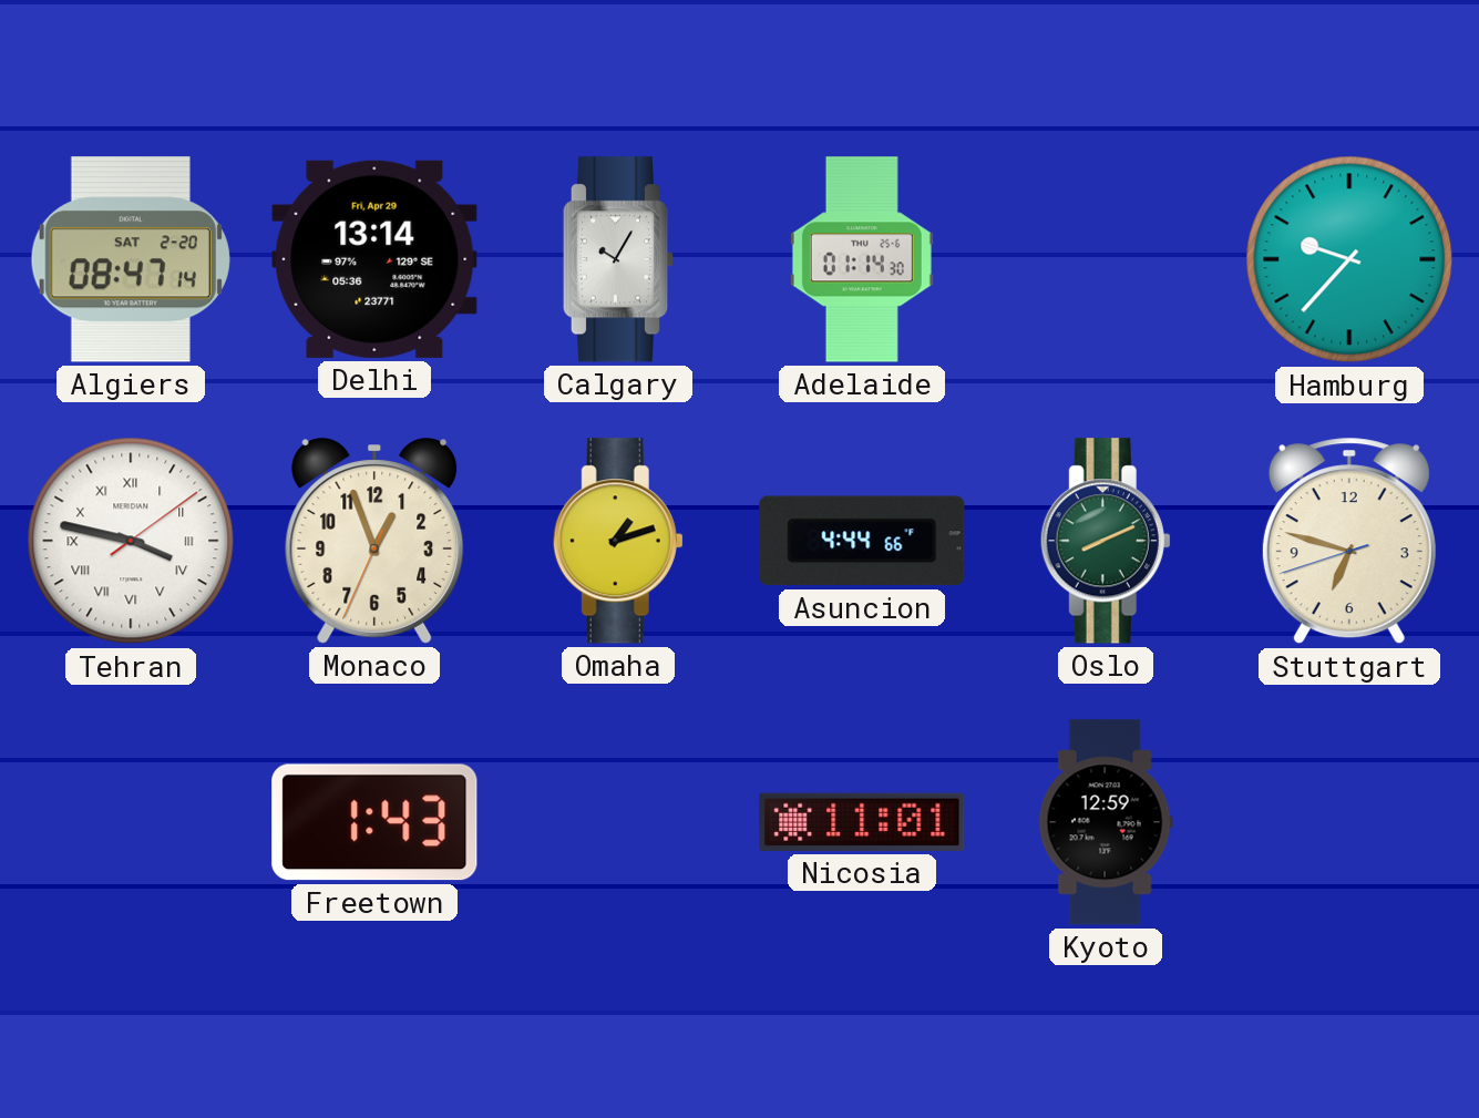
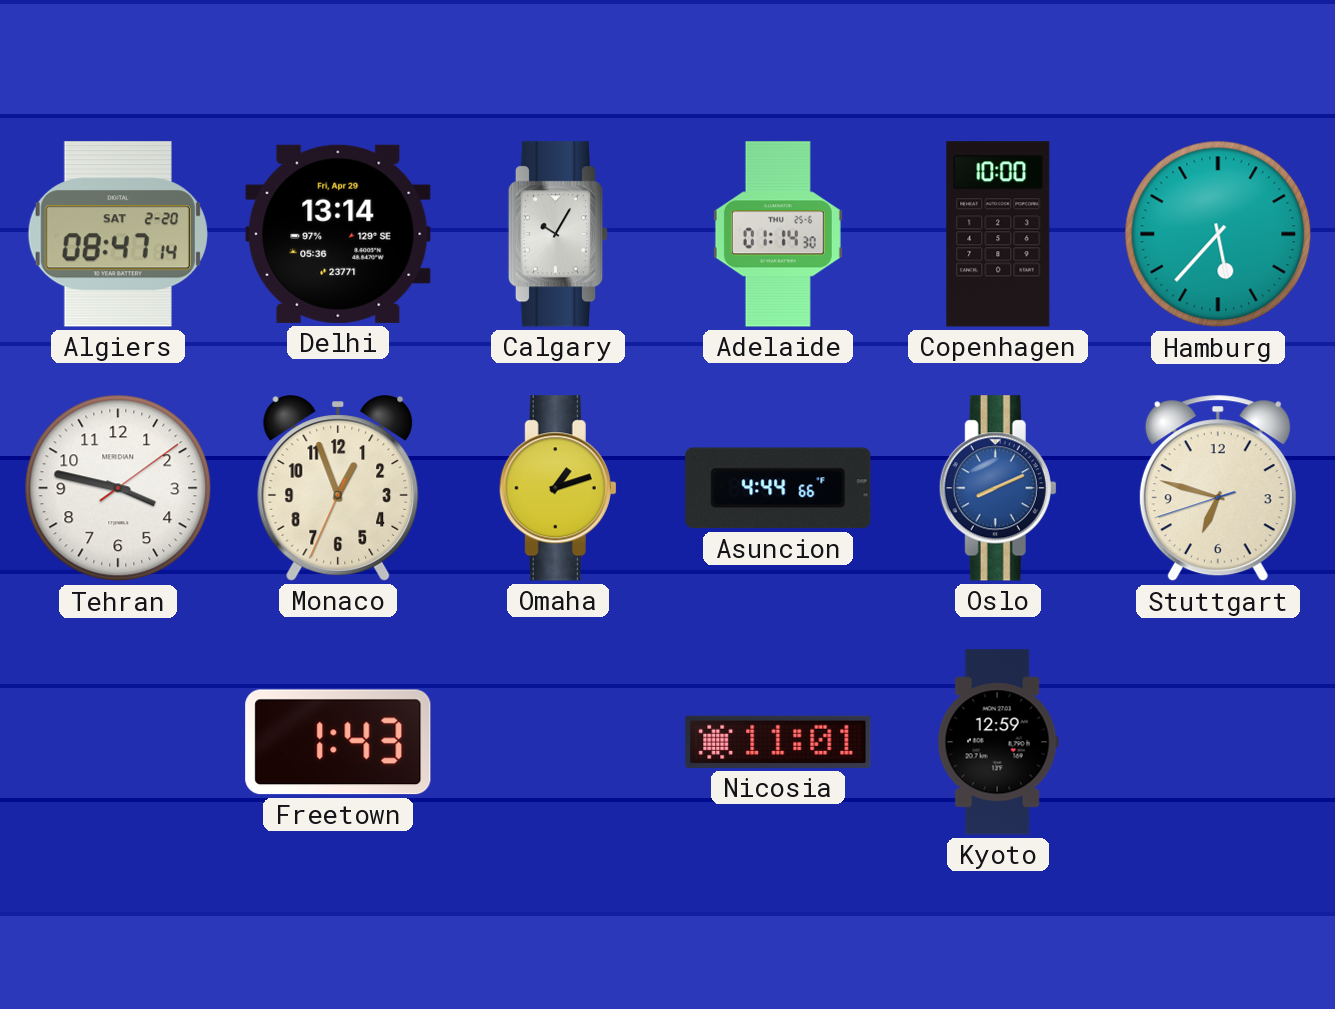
Copenhagen: none -> 10:00
Hamburg: 9:37 -> 5:37
Tehran numerals: Roman -> Arabic
Oslo dial: green -> blue
